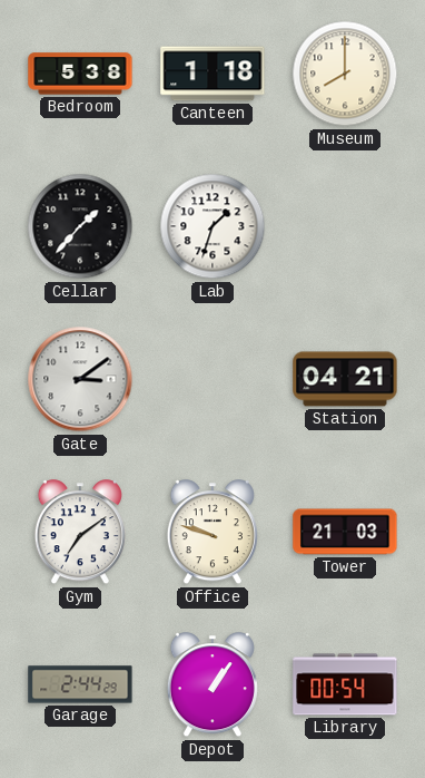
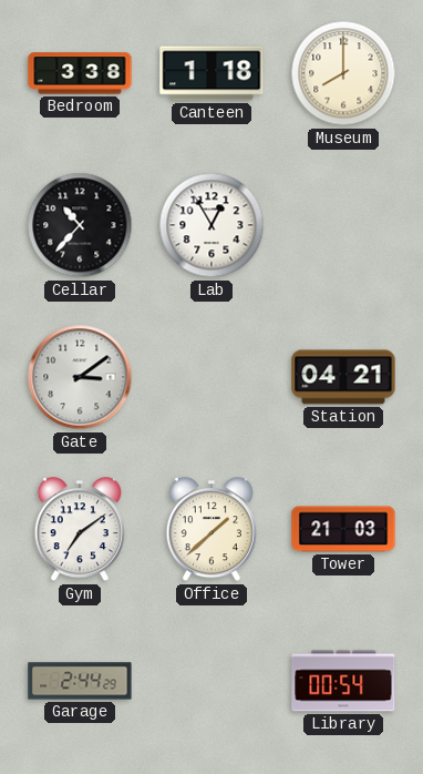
Bedroom: 5:38 -> 3:38
Cellar: 1:37 -> 10:37
Lab: 1:33 -> 12:55
Office: 9:48 -> 1:38
Depot: 1:06 -> none
